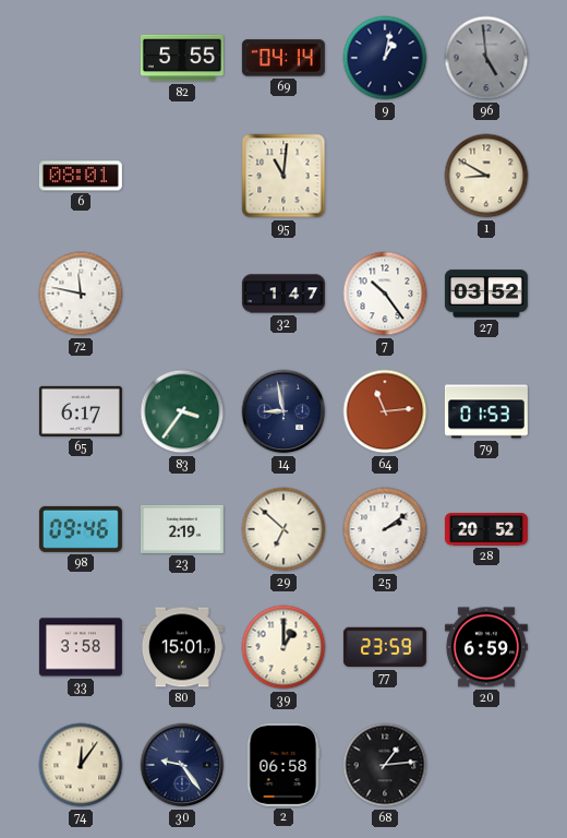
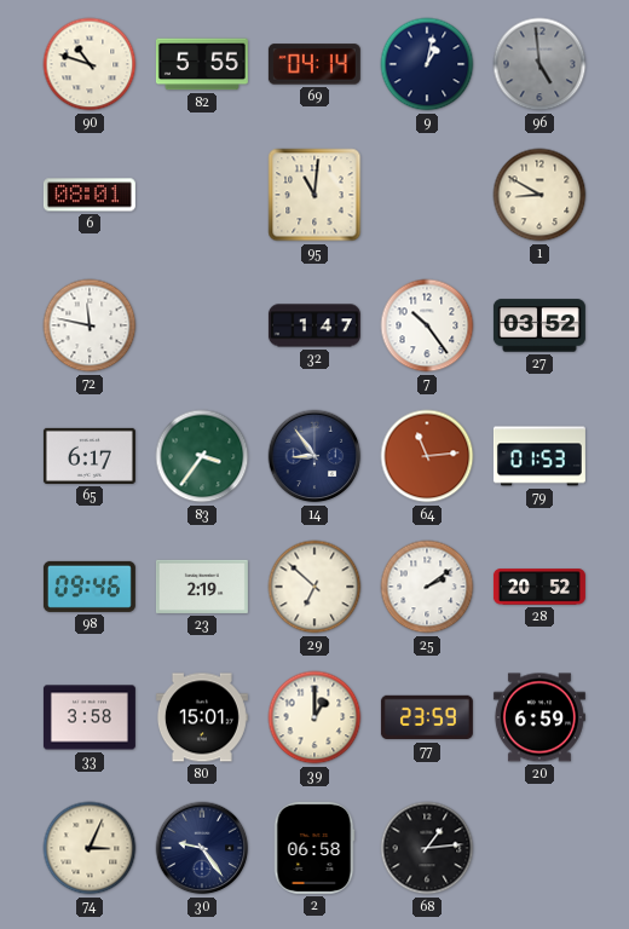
90: none -> 10:48
14: 8:58 -> 8:54
74: 12:06 -> 3:04
